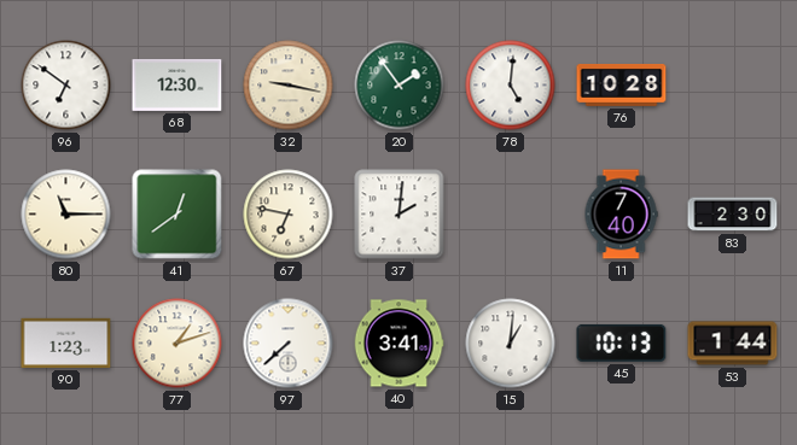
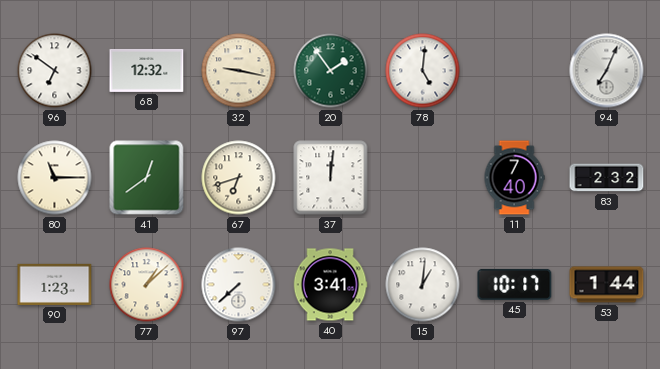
68: 12:30 -> 12:32
76: 10:28 -> none
94: none -> 7:04
67: 6:47 -> 6:42
37: 2:01 -> 12:01
83: 2:30 -> 2:32
77: 1:12 -> 1:08
45: 10:13 -> 10:17
